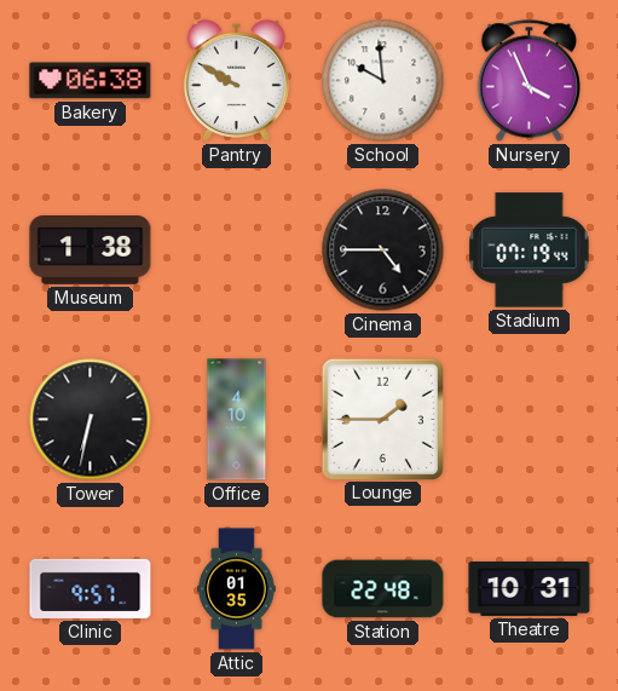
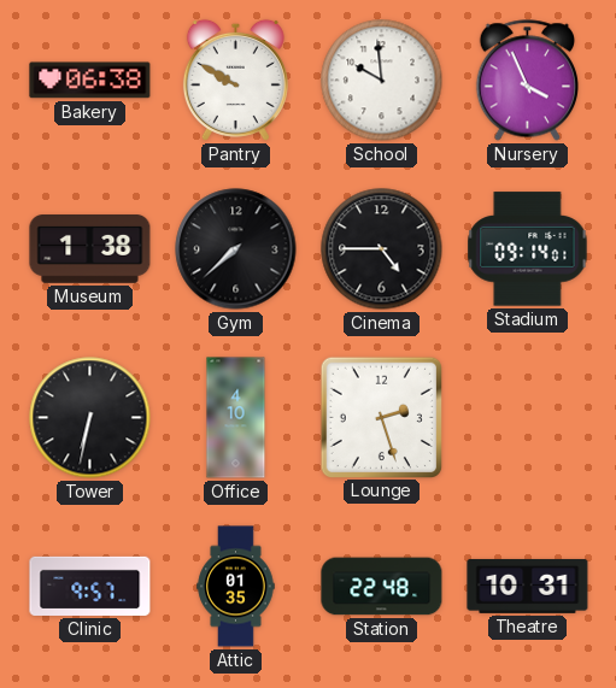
Gym: none -> 7:38
Stadium: 07:19 -> 09:14
Lounge: 1:45 -> 2:27
